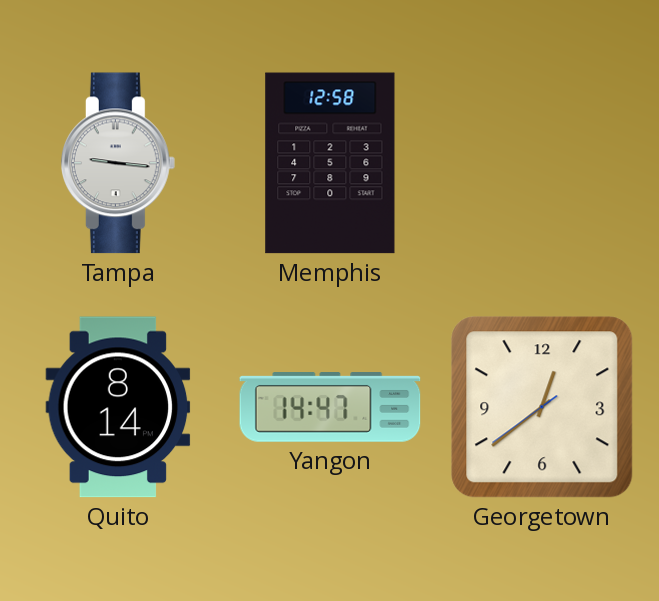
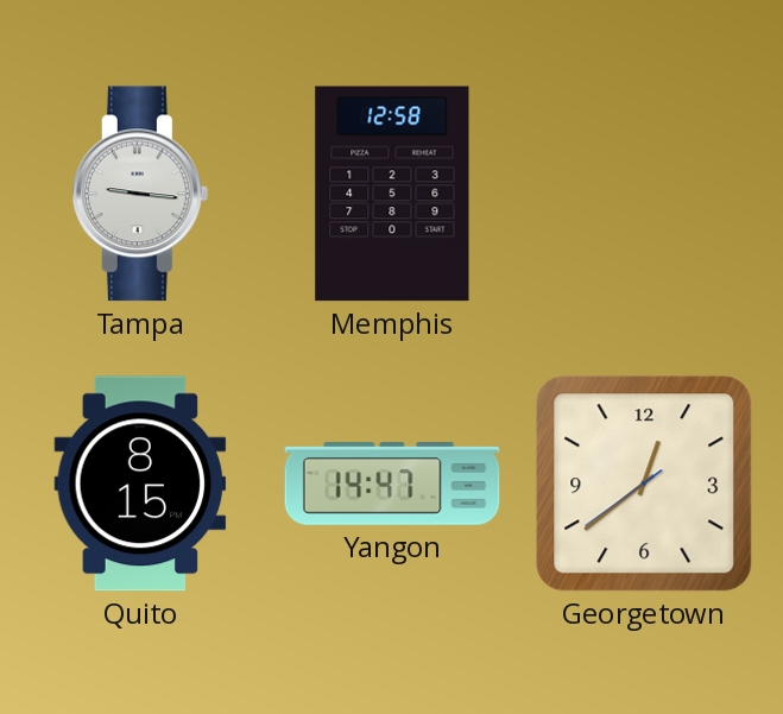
Quito: 8:14 -> 8:15
